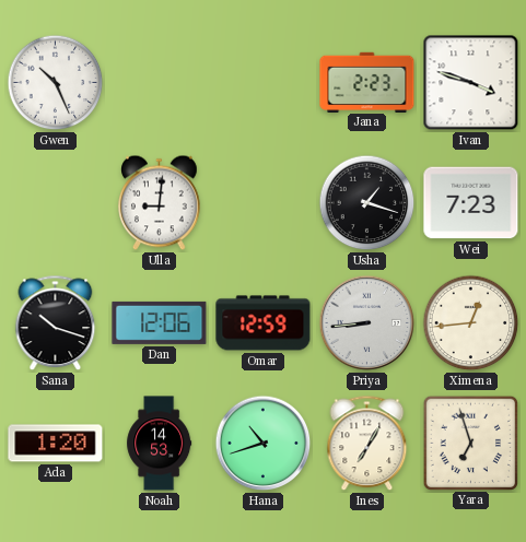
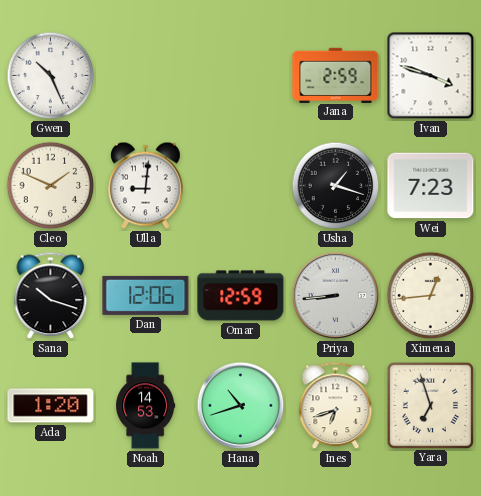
Jana: 2:23 -> 2:59
Cleo: none -> 1:49
Ines: 7:05 -> 6:42
